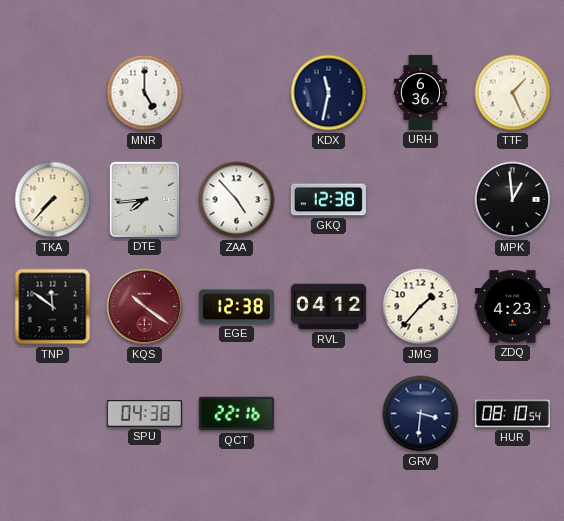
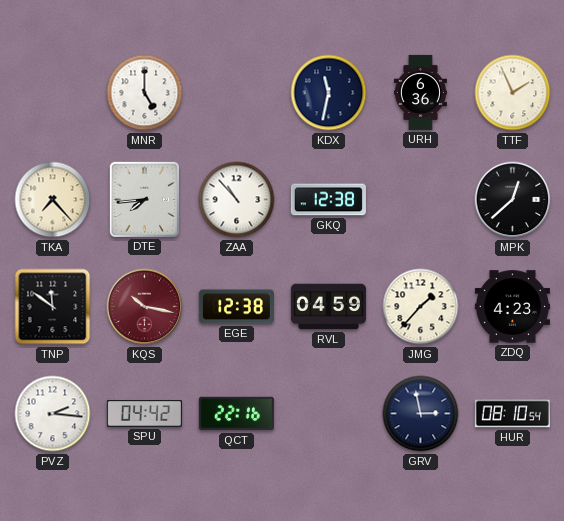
TTF: 1:26 -> 1:56
TKA: 7:37 -> 7:23
ZAA: 4:53 -> 10:53
MPK: 12:59 -> 12:38
KQS: 10:21 -> 10:17
RVL: 04:12 -> 04:59
PVZ: none -> 2:16
SPU: 04:38 -> 04:42
GRV: 3:31 -> 2:58
